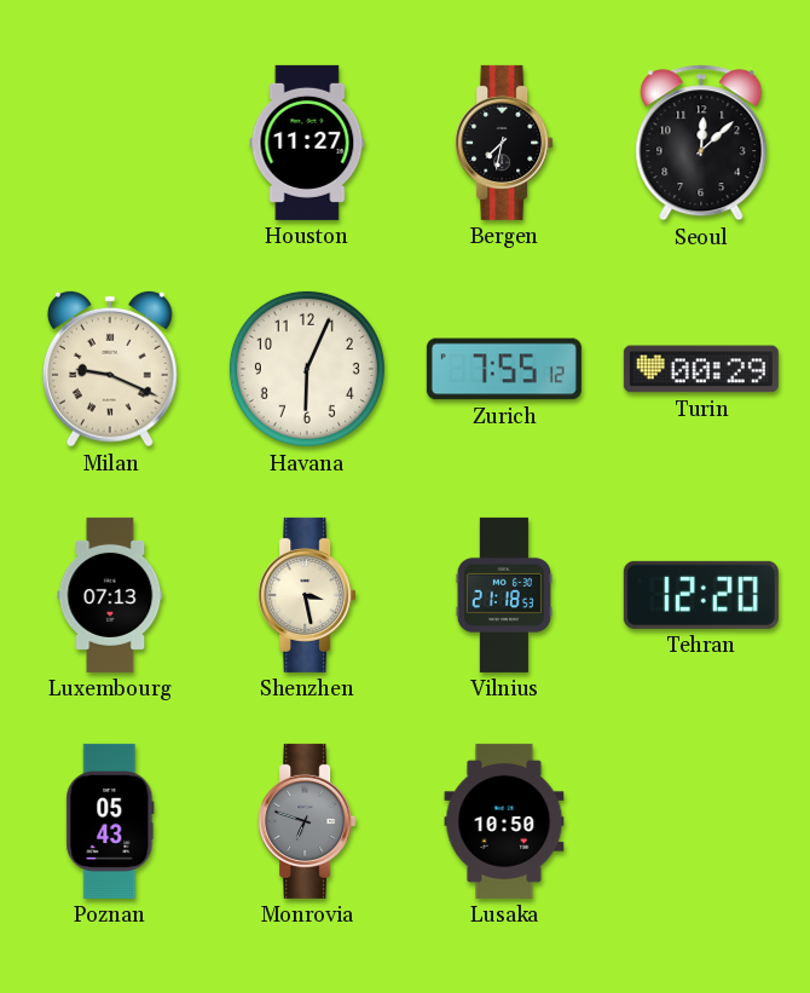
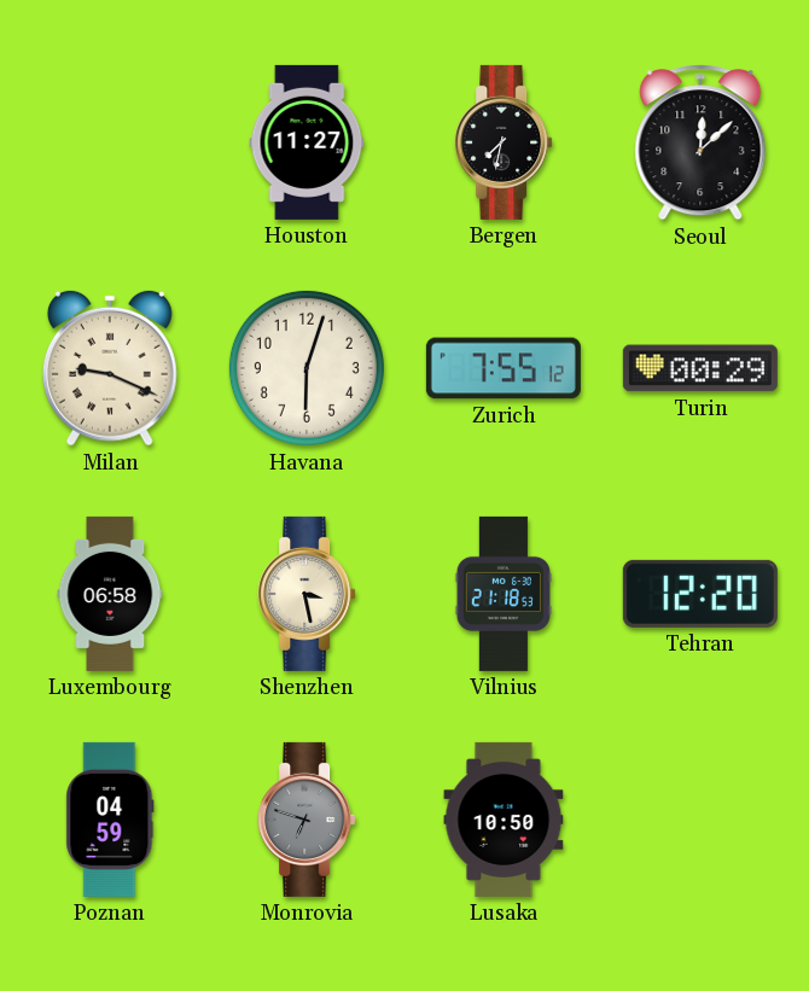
Havana: 6:04 -> 6:03
Luxembourg: 07:13 -> 06:58
Poznan: 05:43 -> 04:59
